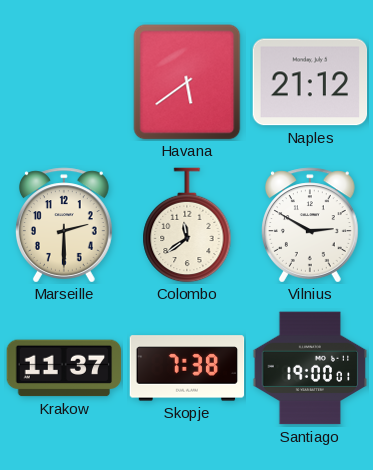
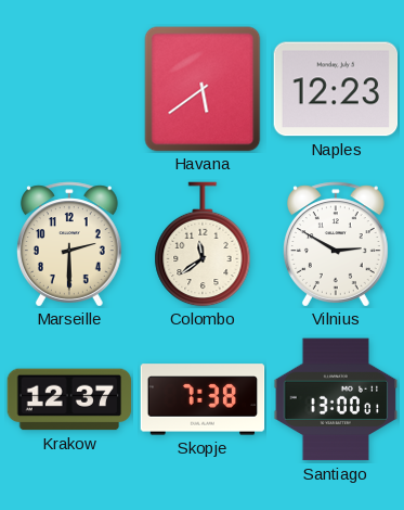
Naples: 21:12 -> 12:23
Krakow: 11:37 -> 12:37
Santiago: 19:00 -> 13:00
